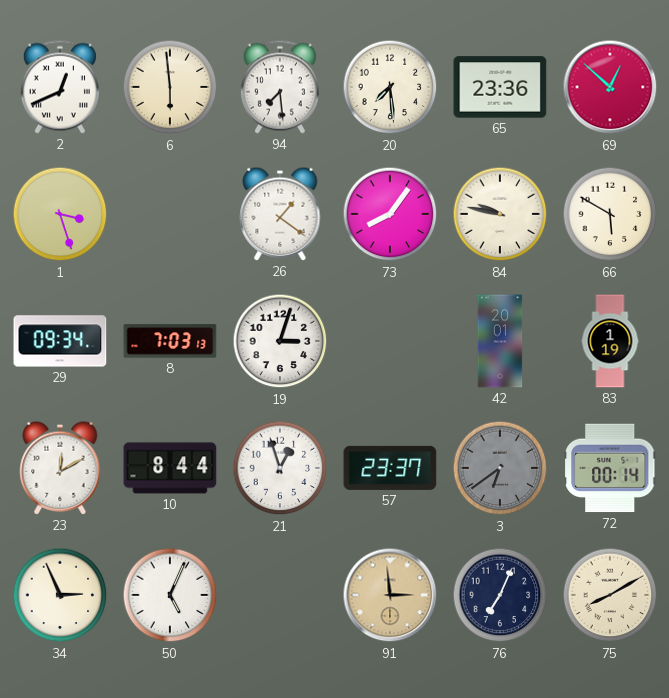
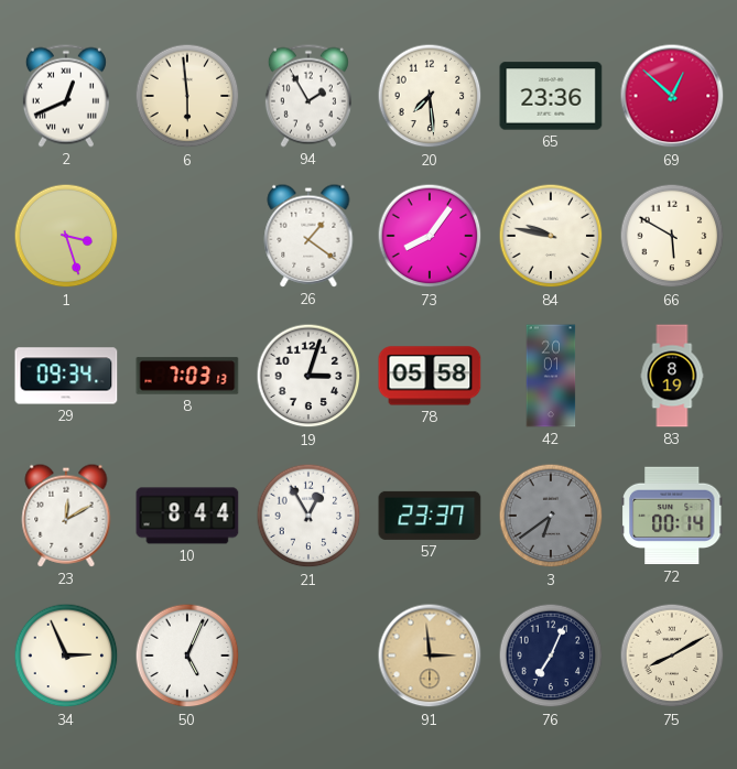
94: 7:29 -> 1:55
78: none -> 05:58
83: 1:19 -> 8:19
21: 12:57 -> 12:55
